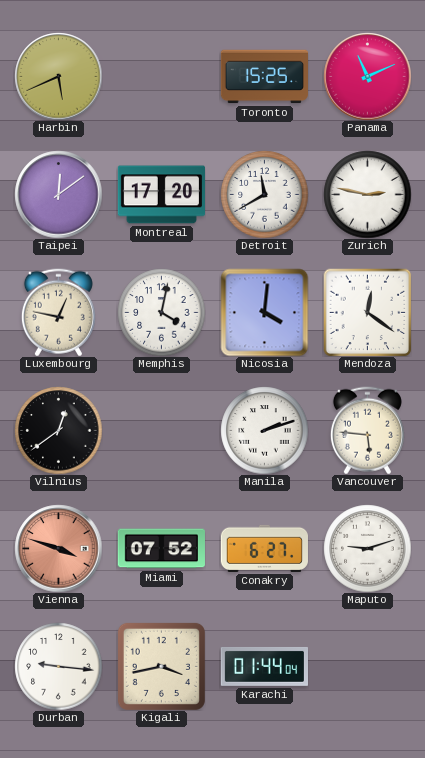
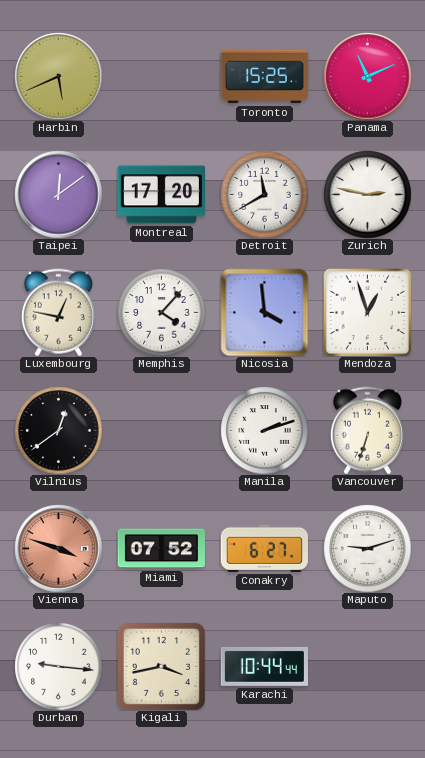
Memphis: 4:02 -> 4:07
Nicosia: 4:01 -> 3:59
Mendoza: 12:21 -> 12:57
Vancouver: 5:46 -> 6:33
Karachi: 01:44 -> 10:44
